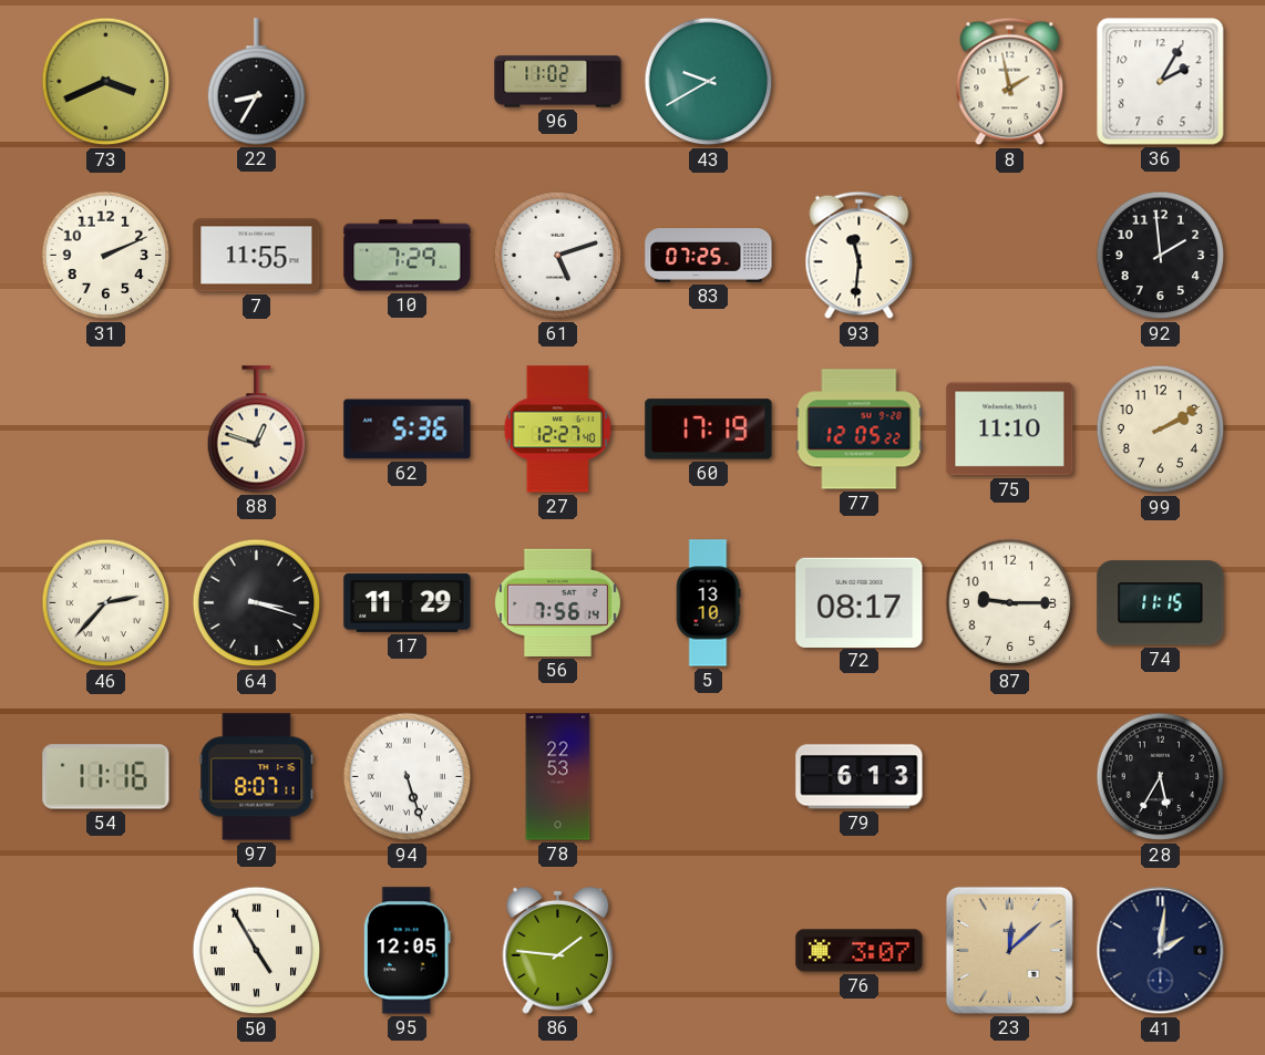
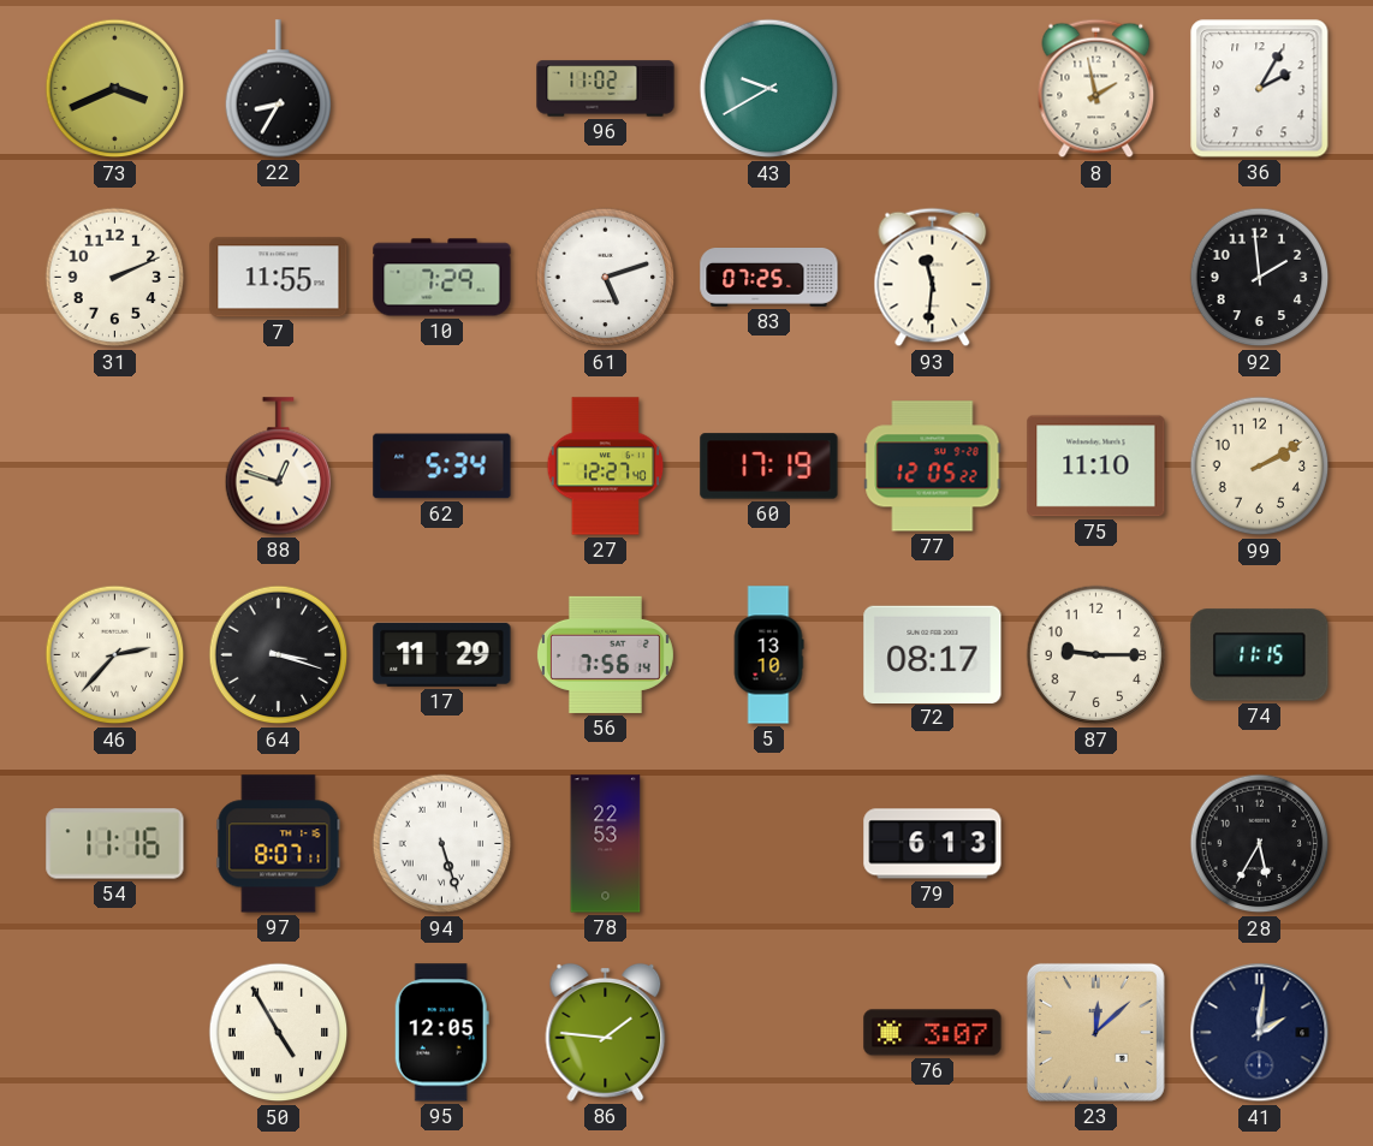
62: 5:36 -> 5:34
